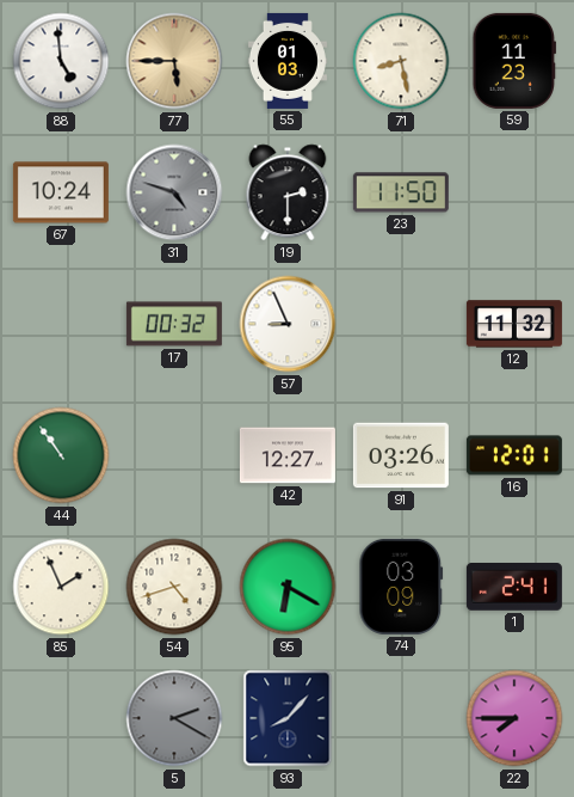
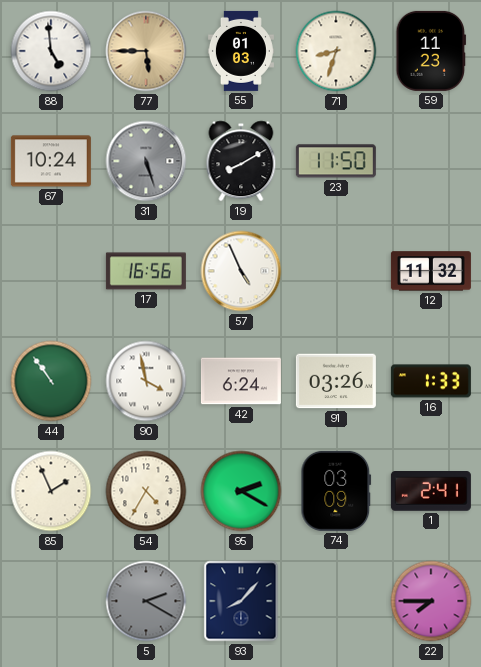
71: 8:28 -> 8:33
31: 4:48 -> 5:27
19: 2:30 -> 8:10
17: 00:32 -> 16:56
57: 8:56 -> 4:56
90: none -> 3:58
42: 12:27 -> 6:24
16: 12:01 -> 1:33
54: 4:42 -> 4:35
95: 6:20 -> 2:20
